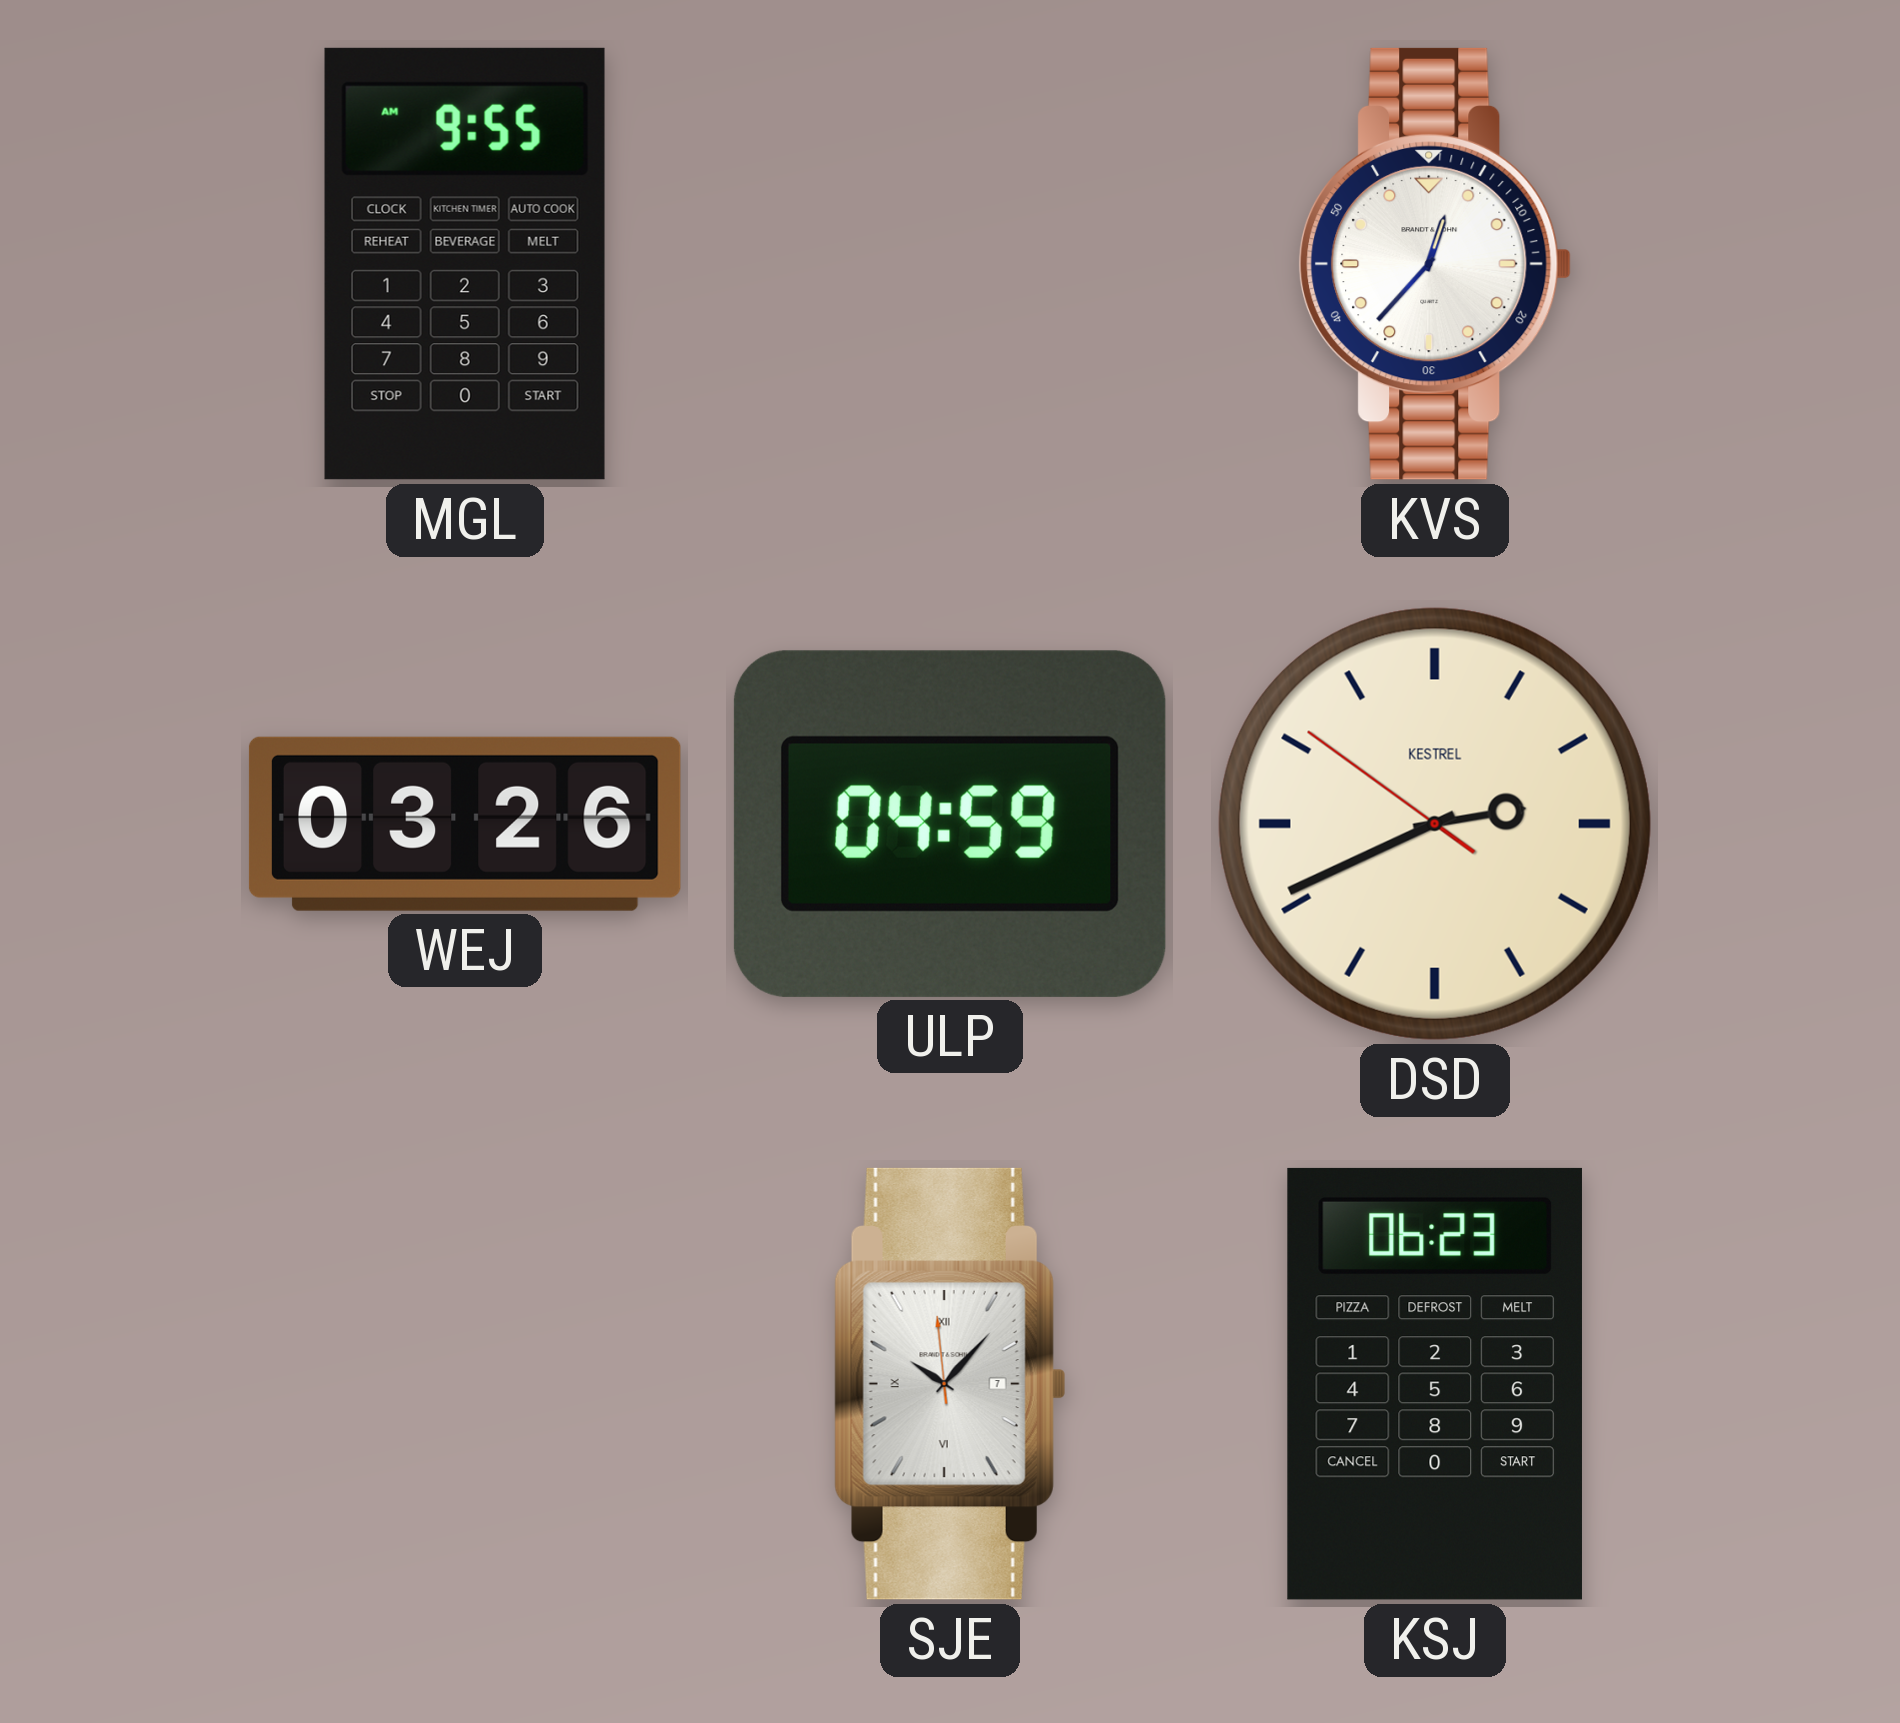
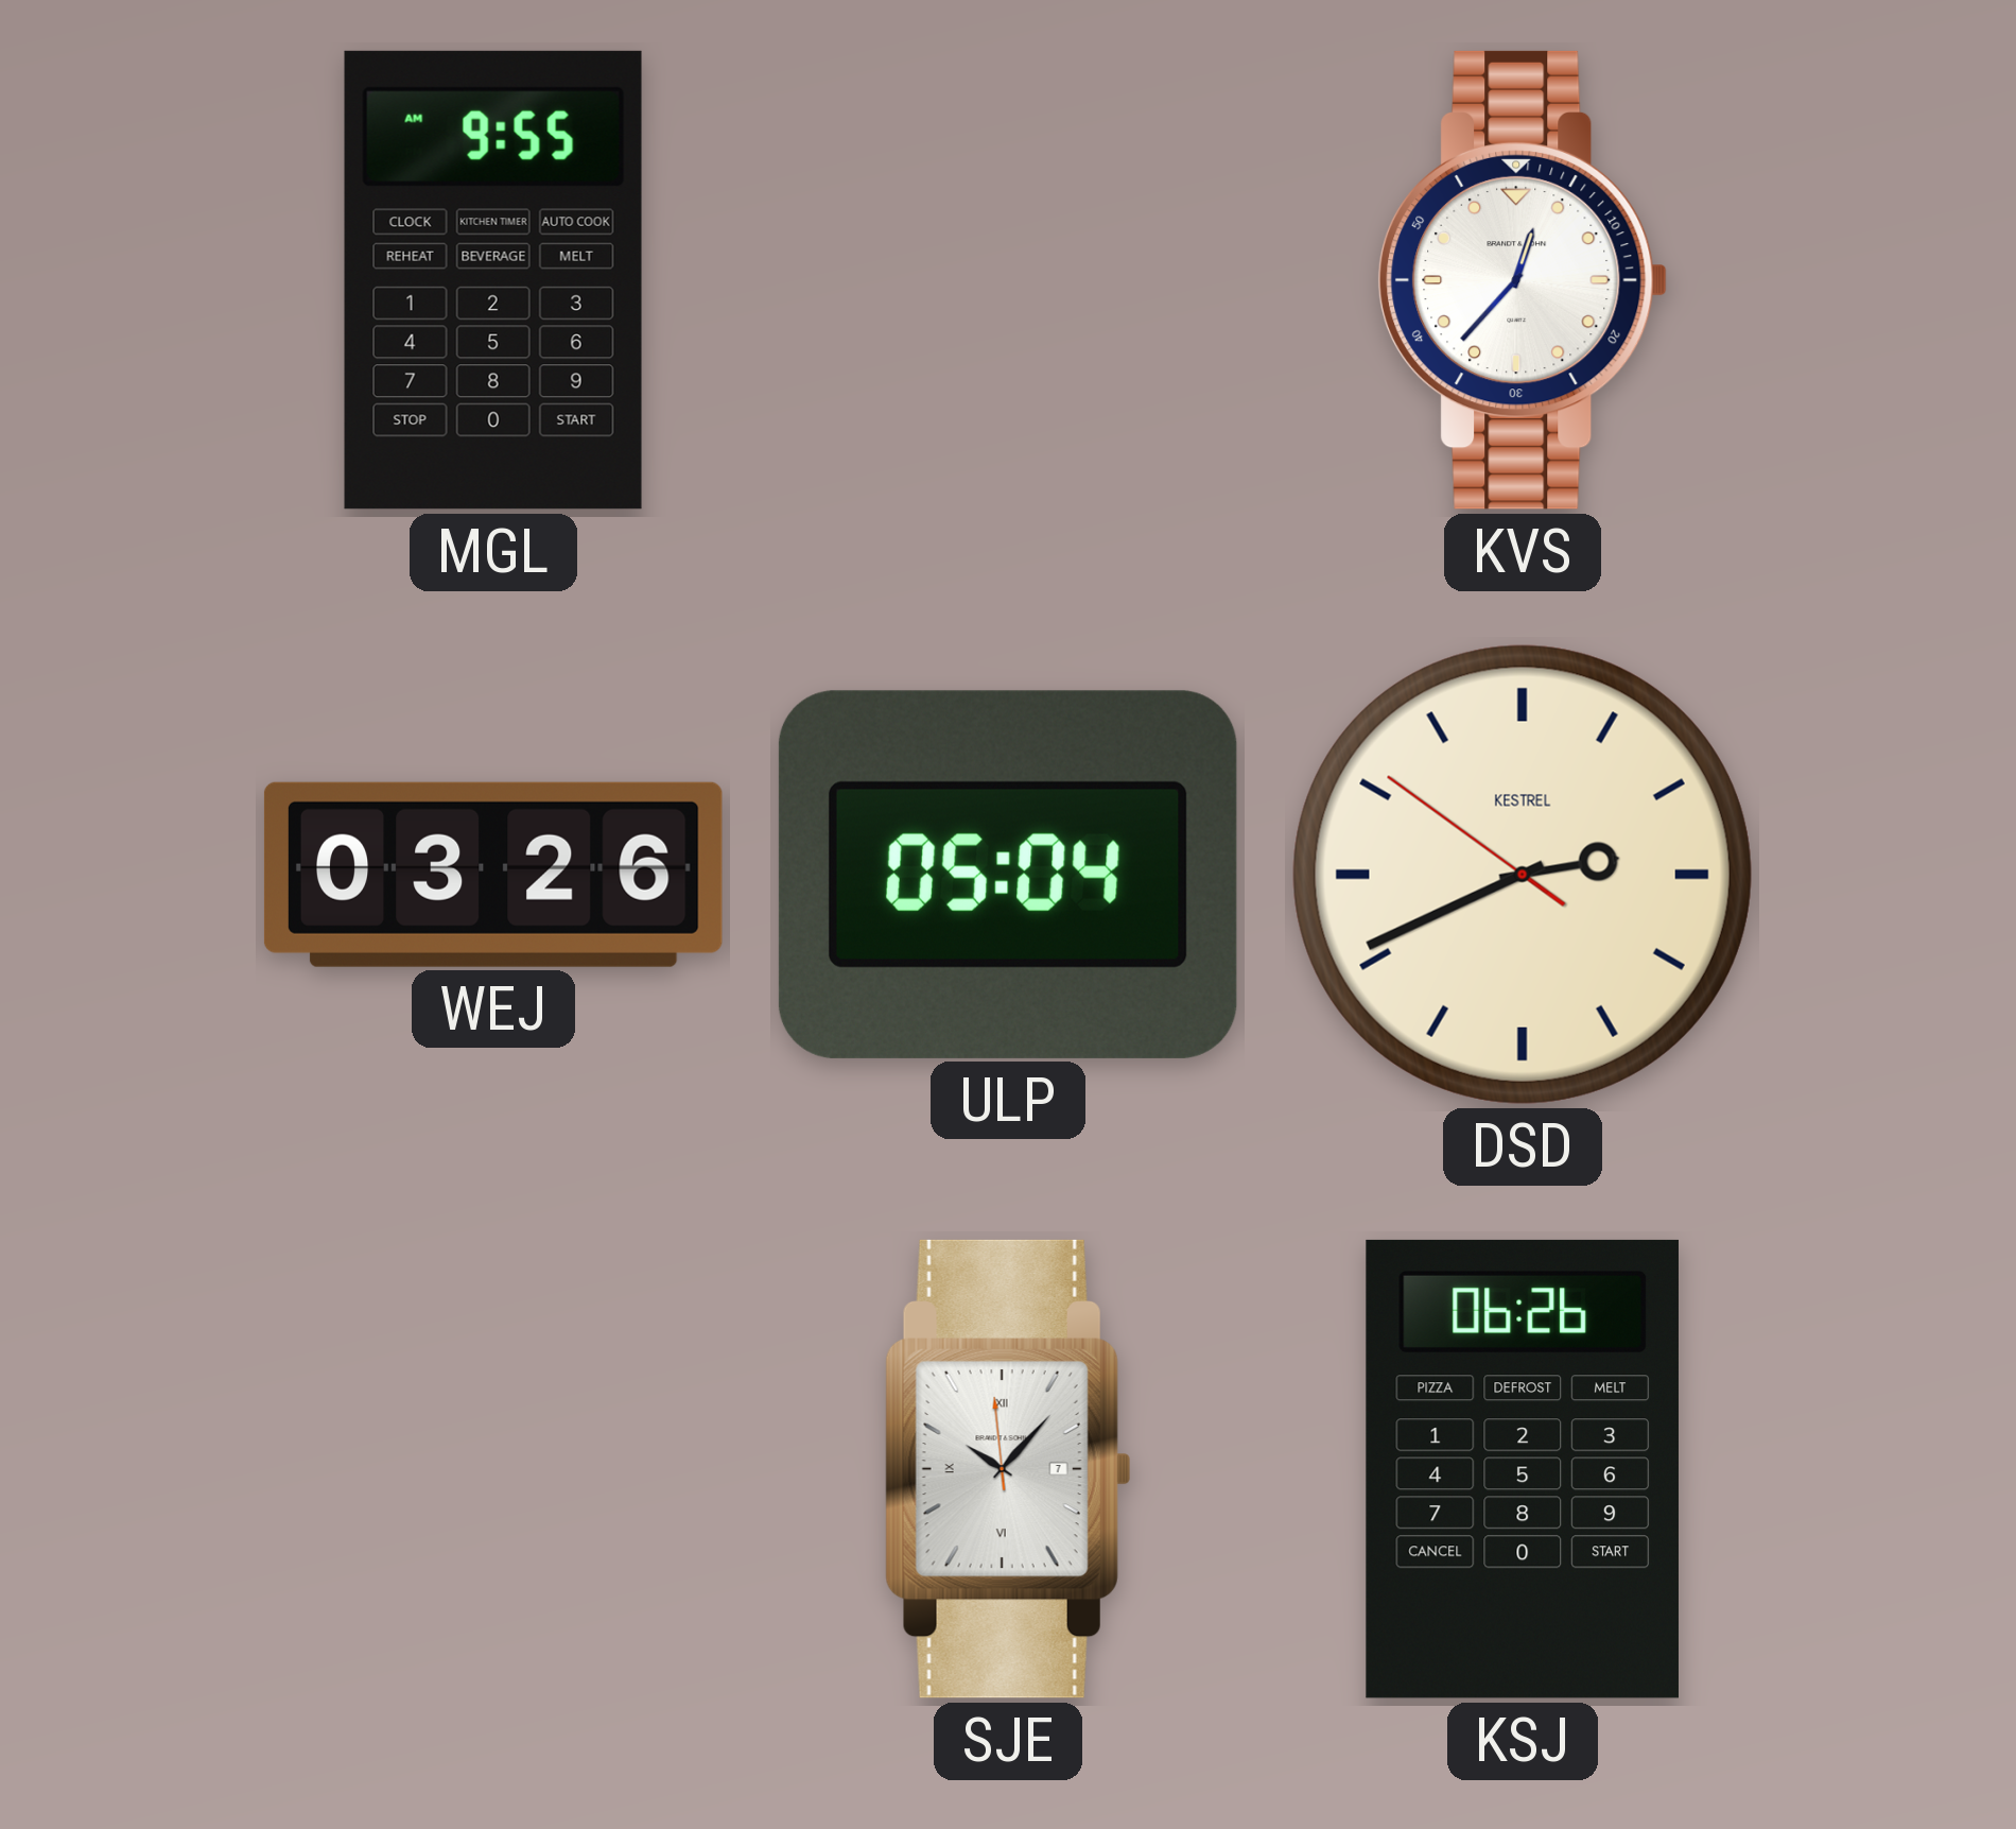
ULP: 04:59 -> 05:04
KSJ: 06:23 -> 06:26
